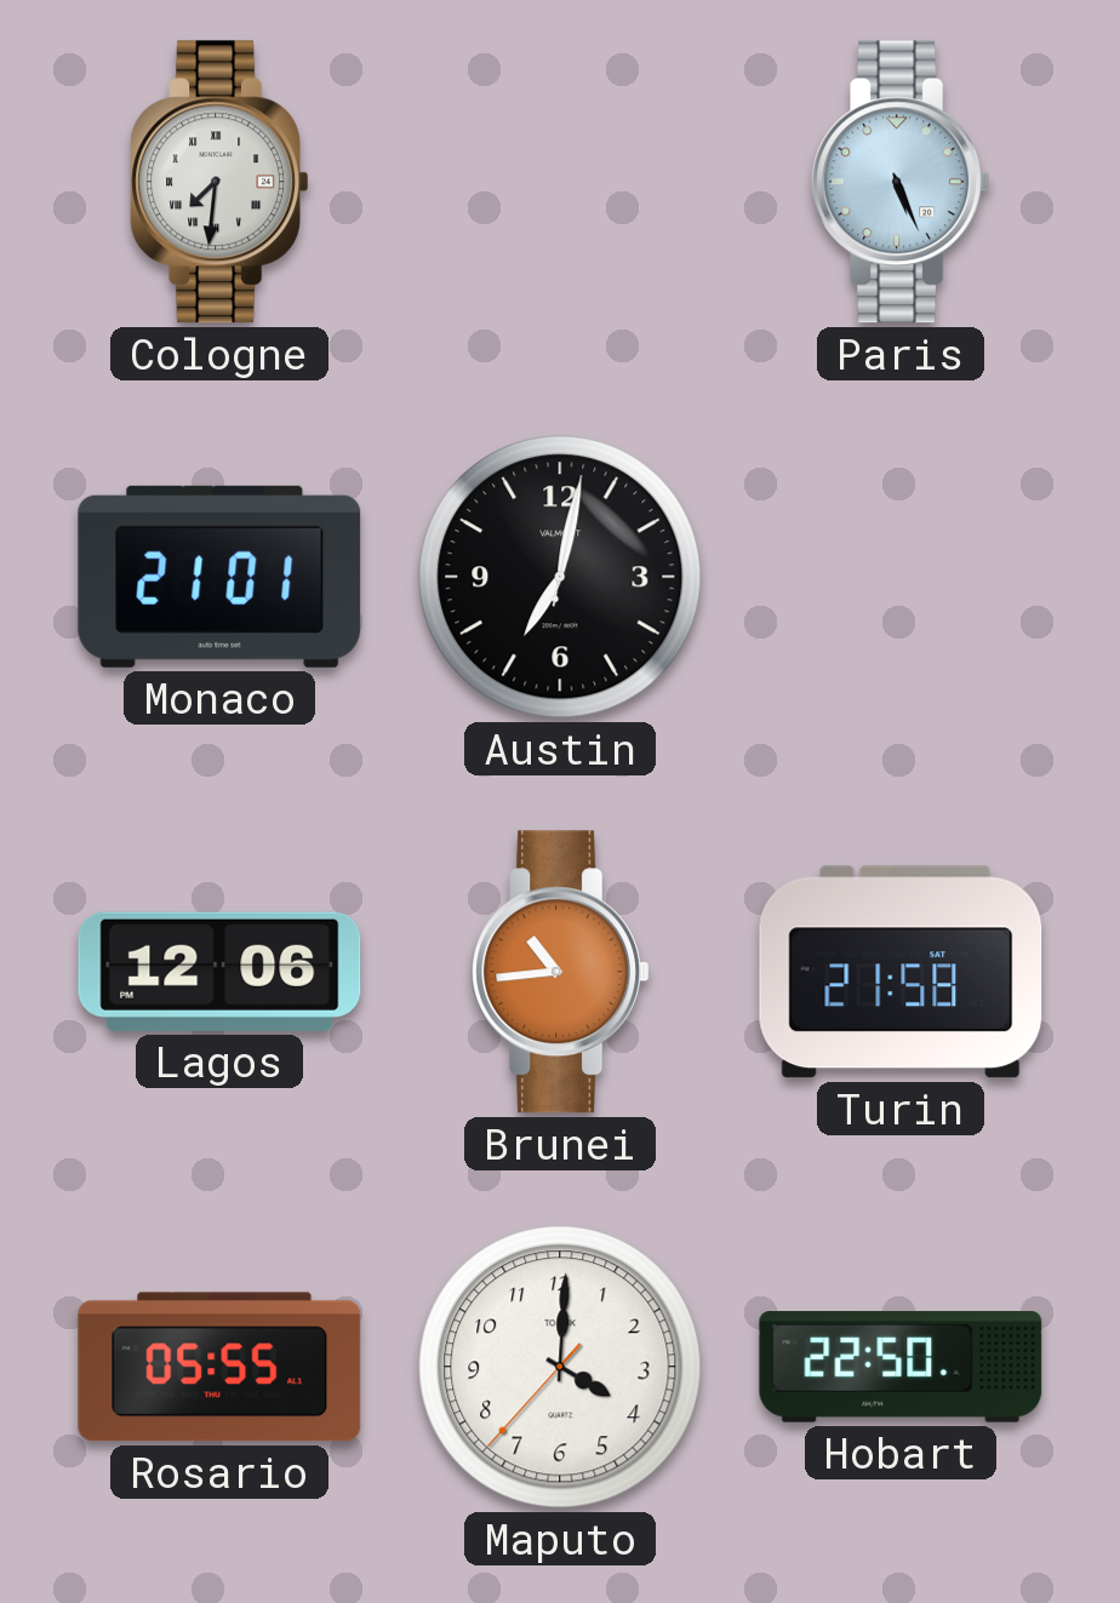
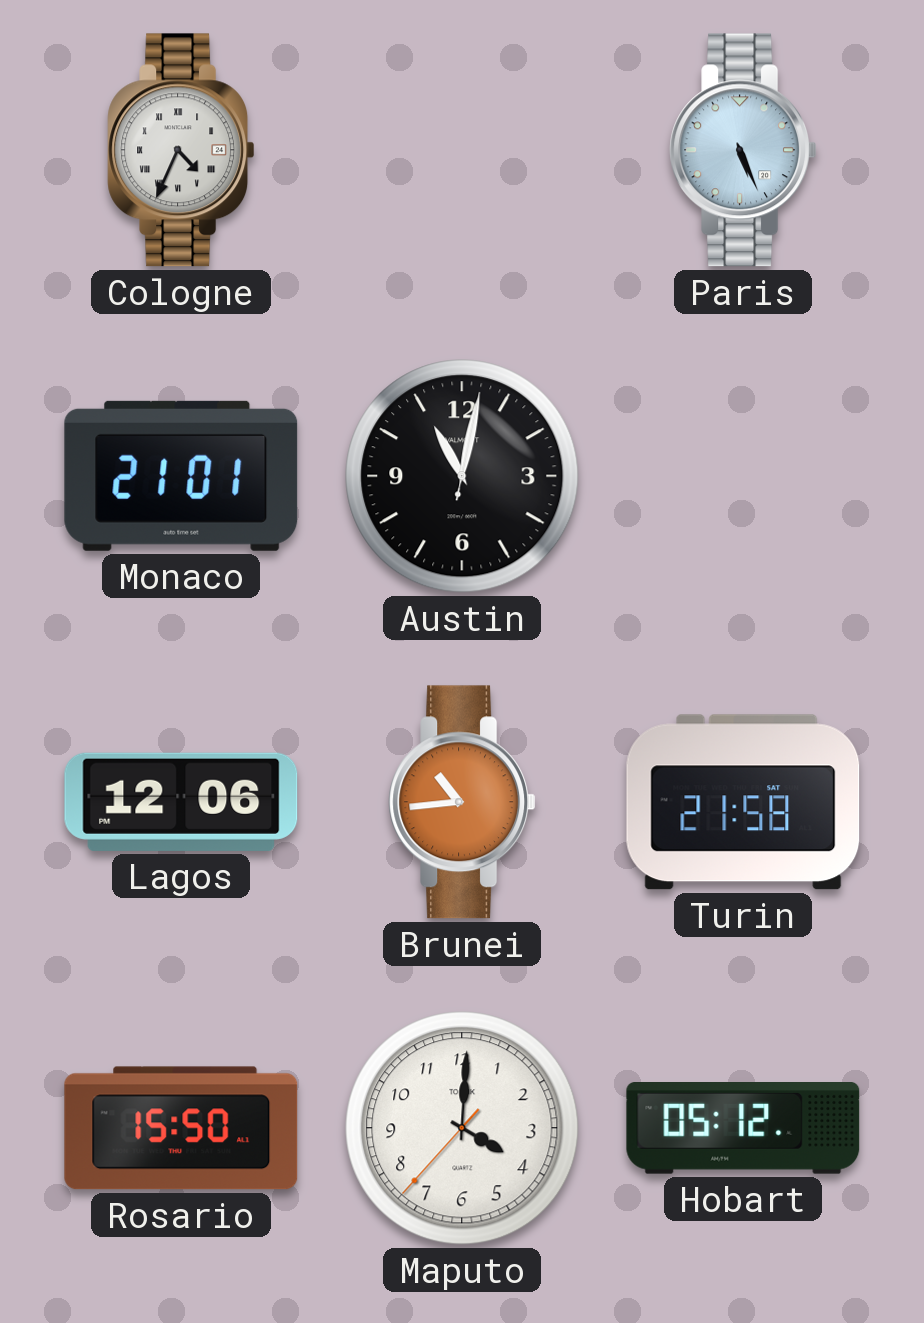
Cologne: 7:31 -> 4:34
Austin: 7:02 -> 11:02
Rosario: 05:55 -> 15:50
Hobart: 22:50 -> 05:12
